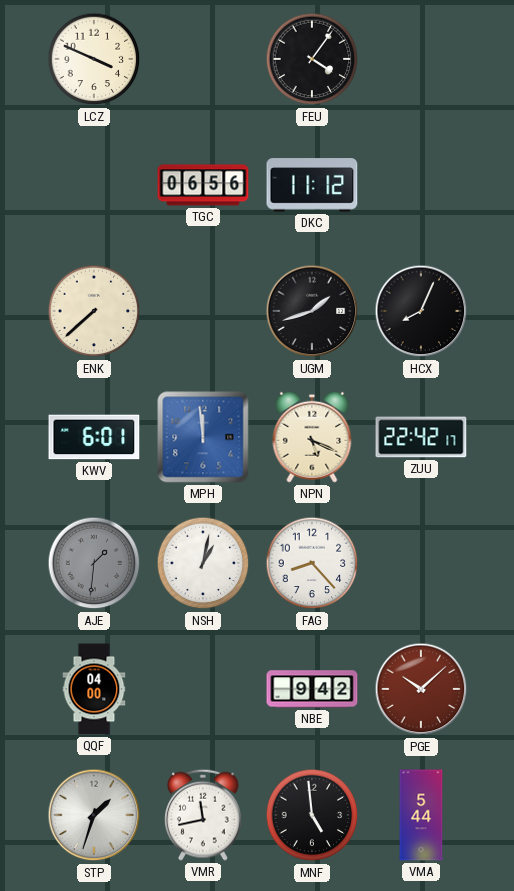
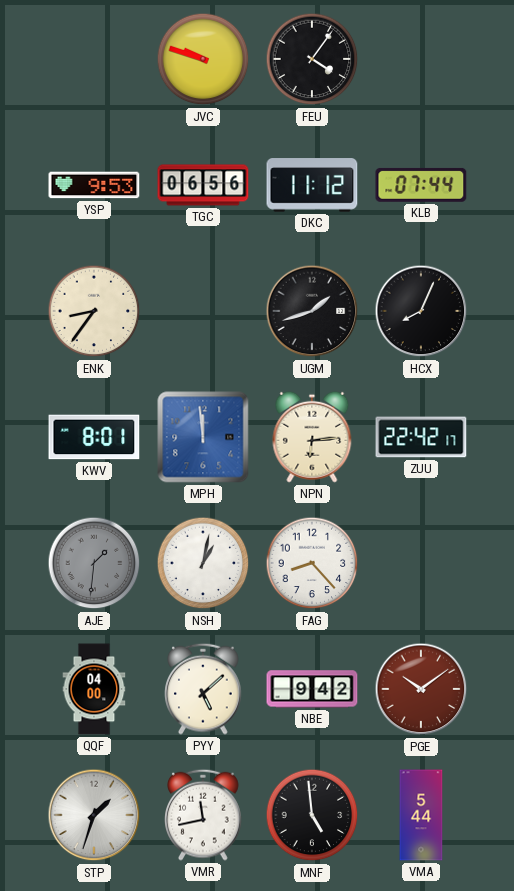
LCZ: 3:49 -> none
JVC: none -> 9:48
YSP: none -> 9:53
KLB: none -> 07:44
ENK: 7:38 -> 8:36
KWV: 6:01 -> 8:01
NPN: 5:19 -> 6:14
PYY: none -> 5:08
PGE: 10:08 -> 10:09
